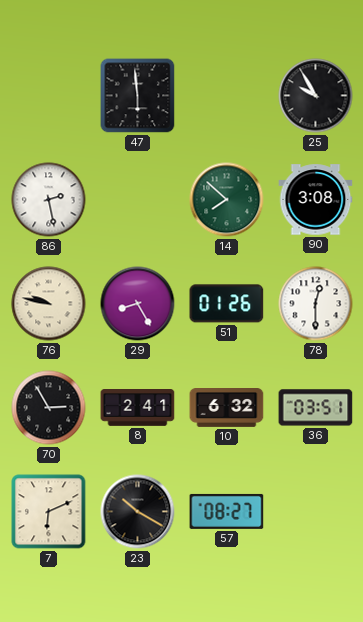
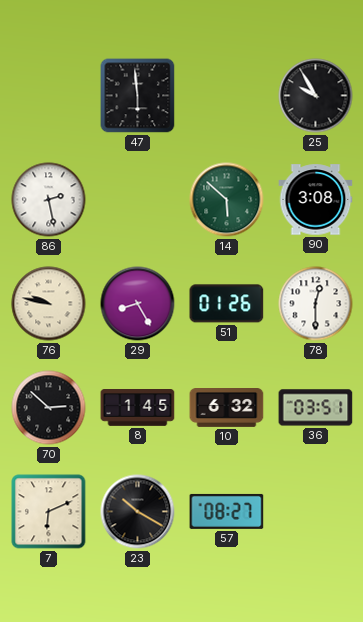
14: 7:52 -> 5:52
70: 2:55 -> 2:52
8: 2:41 -> 1:45
